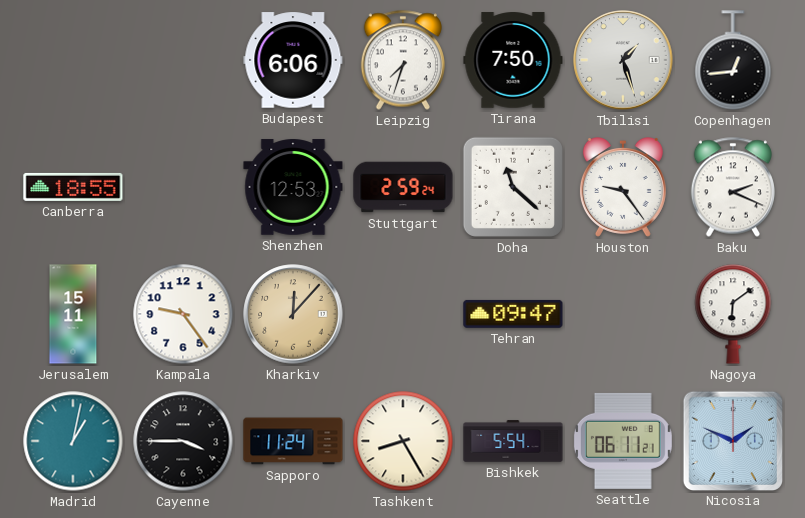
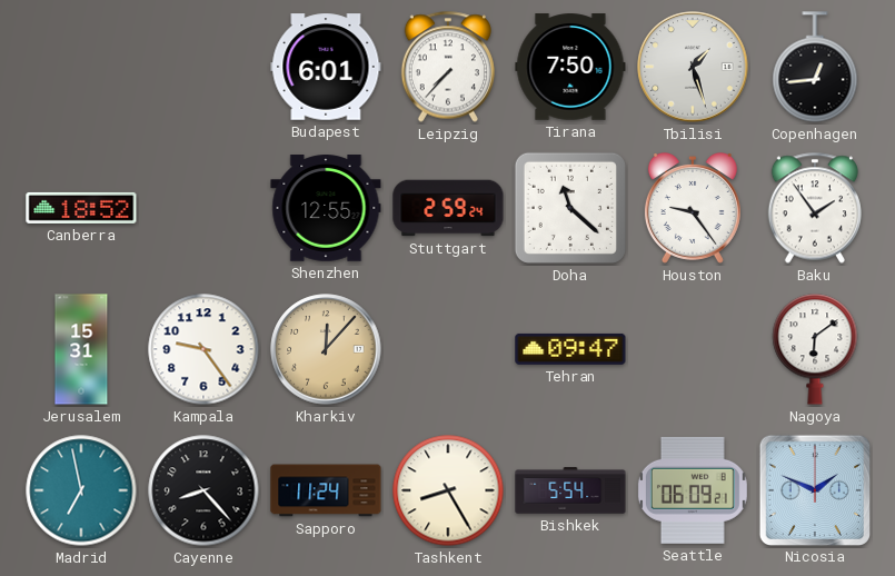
Budapest: 6:06 -> 6:01
Leipzig: 7:33 -> 7:37
Canberra: 18:55 -> 18:52
Shenzhen: 12:53 -> 12:55
Baku: 2:19 -> 1:54
Jerusalem: 15:11 -> 15:31
Madrid: 1:02 -> 6:58
Cayenne: 3:45 -> 8:23
Seattle: 06:11 -> 06:09
